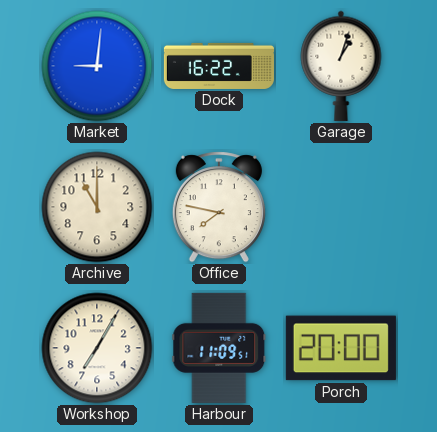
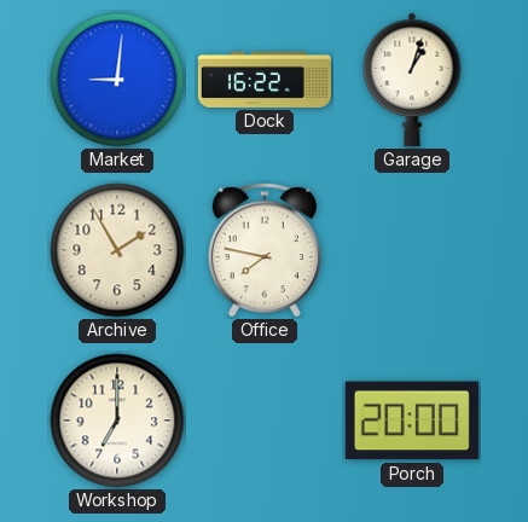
Archive: 11:00 -> 1:55
Workshop: 7:05 -> 7:00
Harbour: 11:09 -> none
